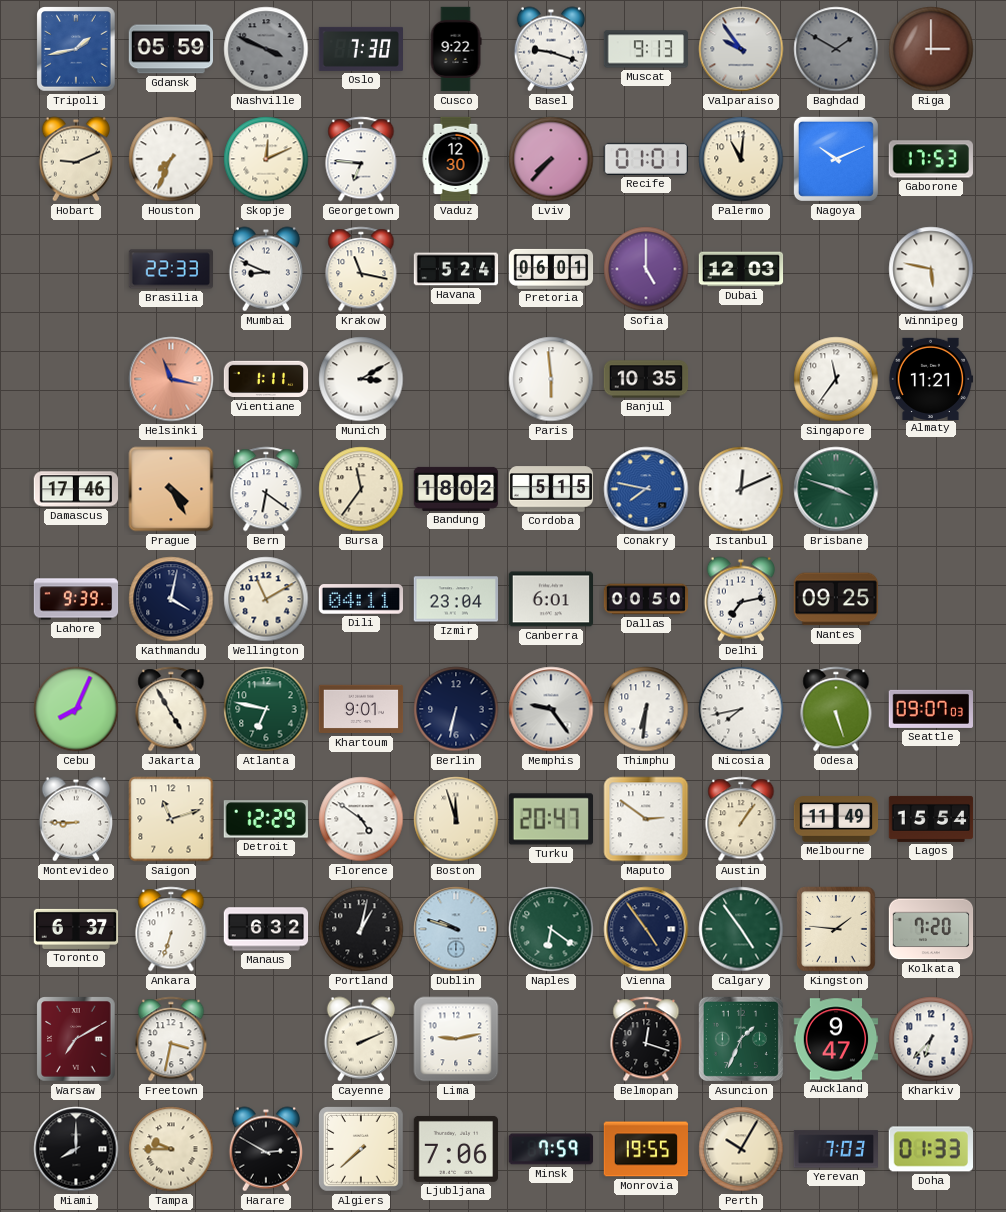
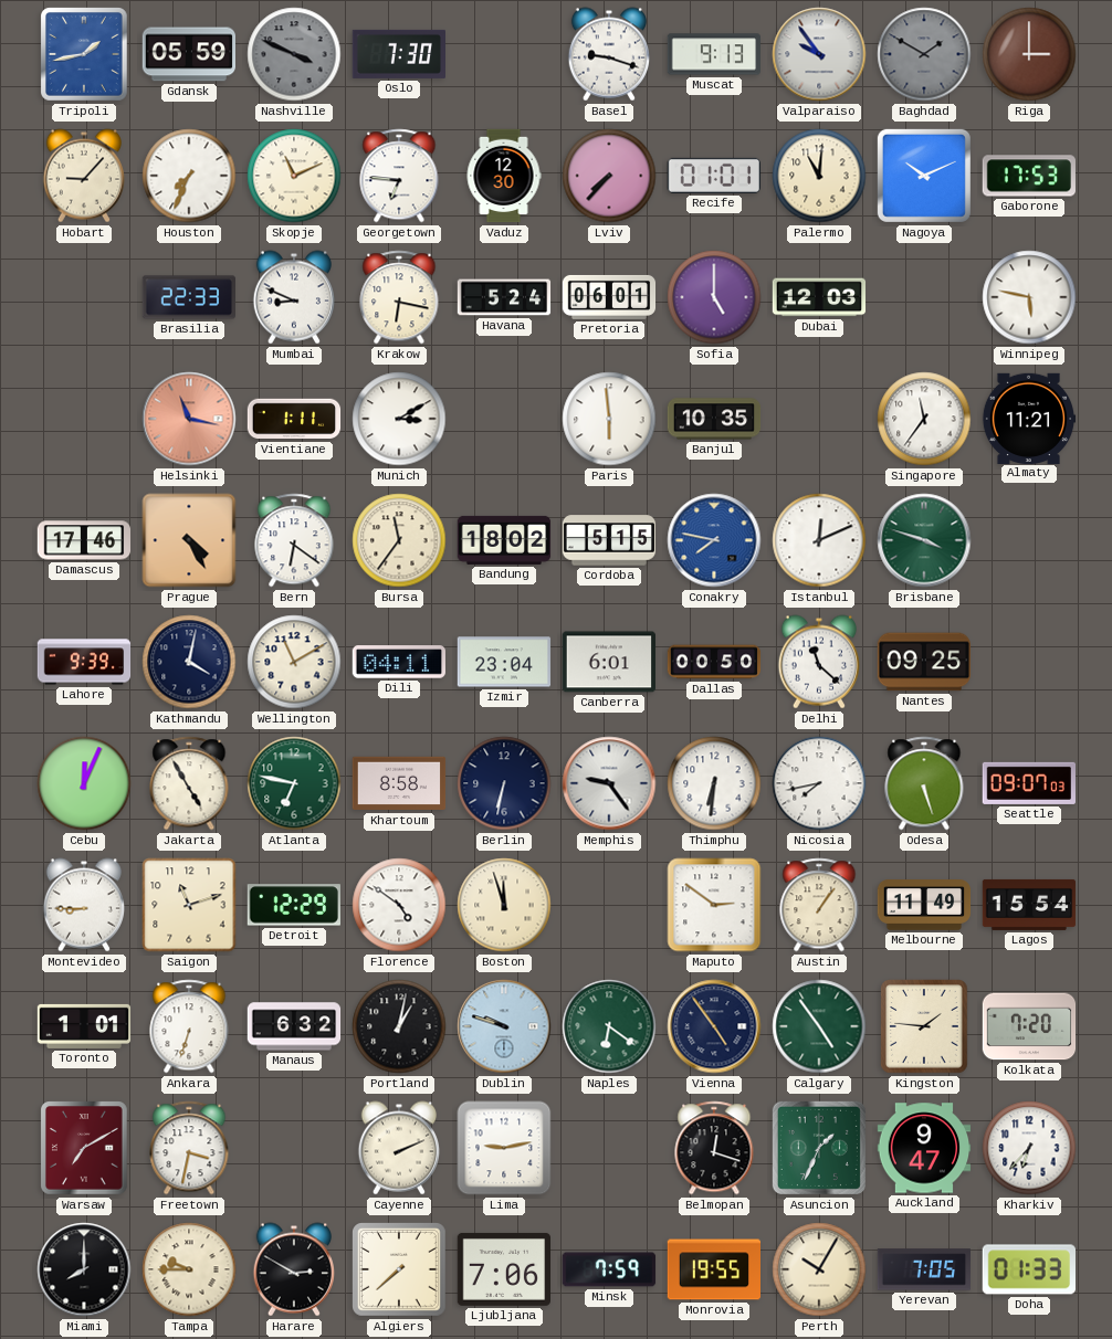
Cusco: 9:22 -> none
Hobart: 9:11 -> 9:07
Skopje: 12:11 -> 11:11
Krakow: 11:17 -> 6:17
Delhi: 7:13 -> 11:22
Cebu: 8:04 -> 12:04
Khartoum: 9:01 -> 8:58
Turku: 20:47 -> none
Toronto: 6:37 -> 1:01
Yerevan: 7:03 -> 7:05
